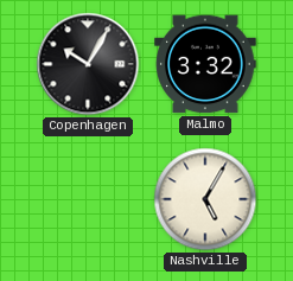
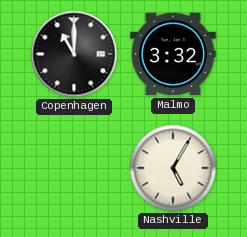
Copenhagen: 10:05 -> 11:00
